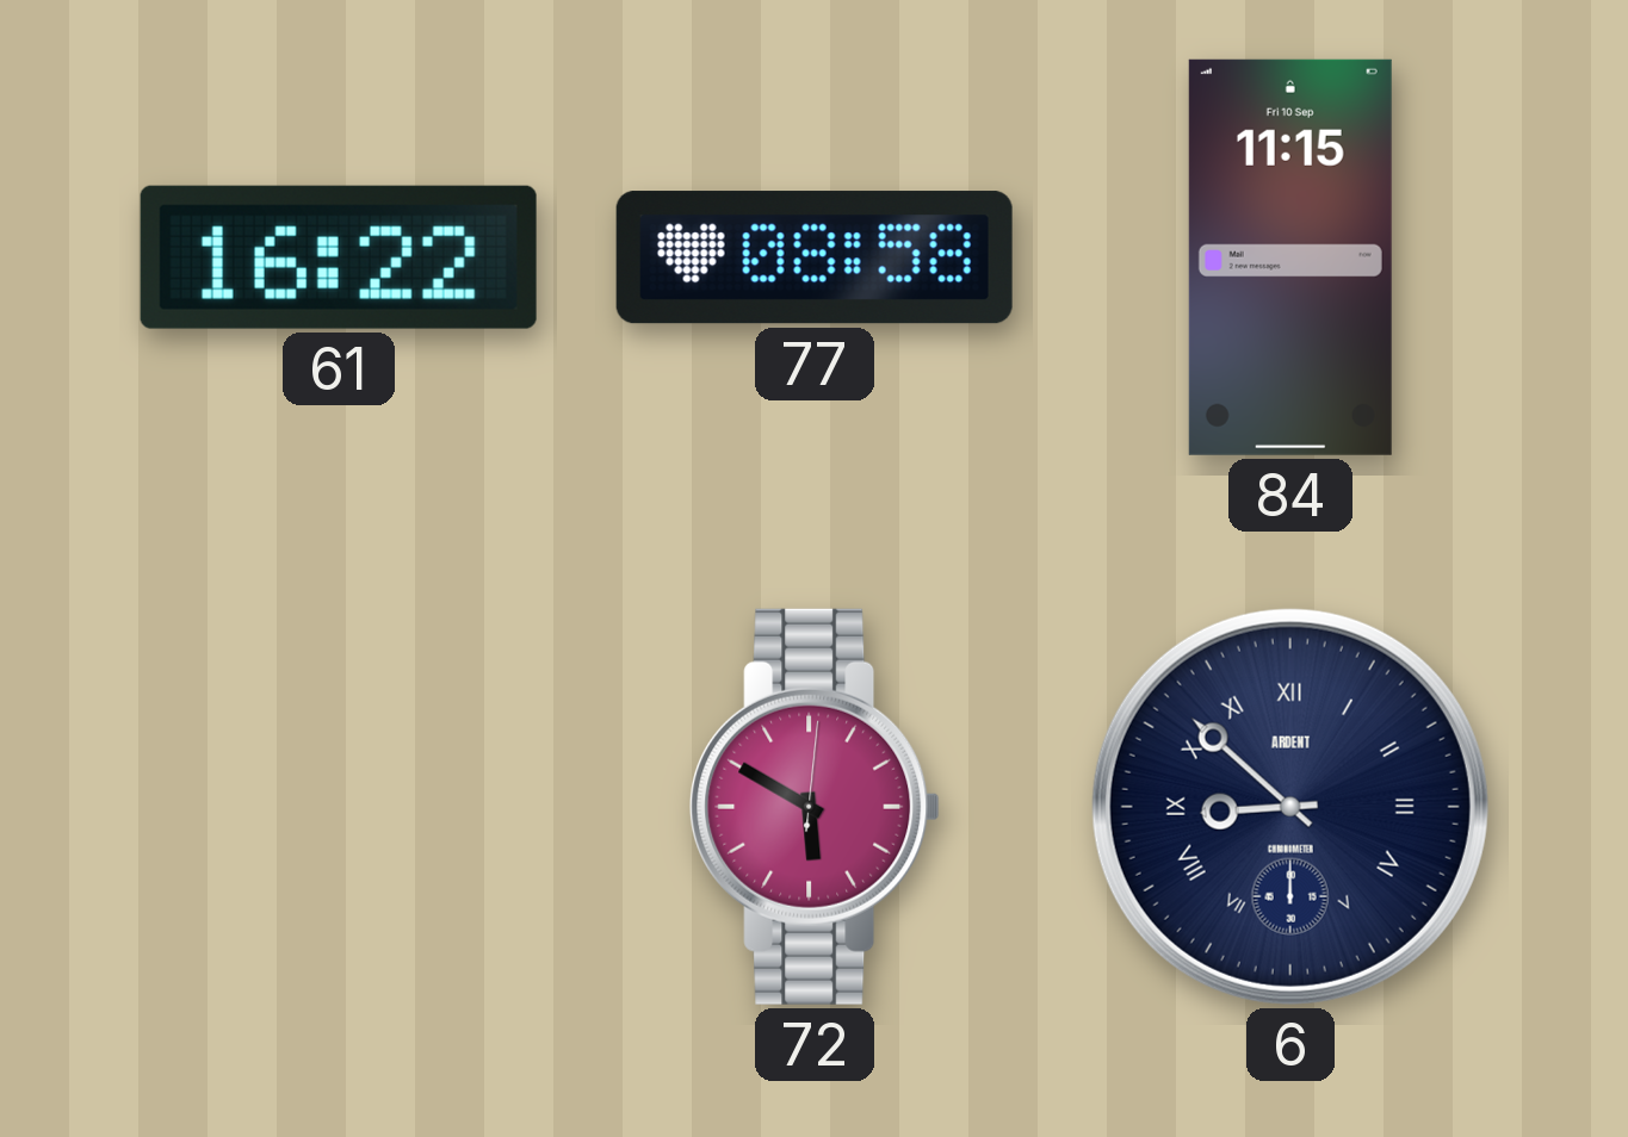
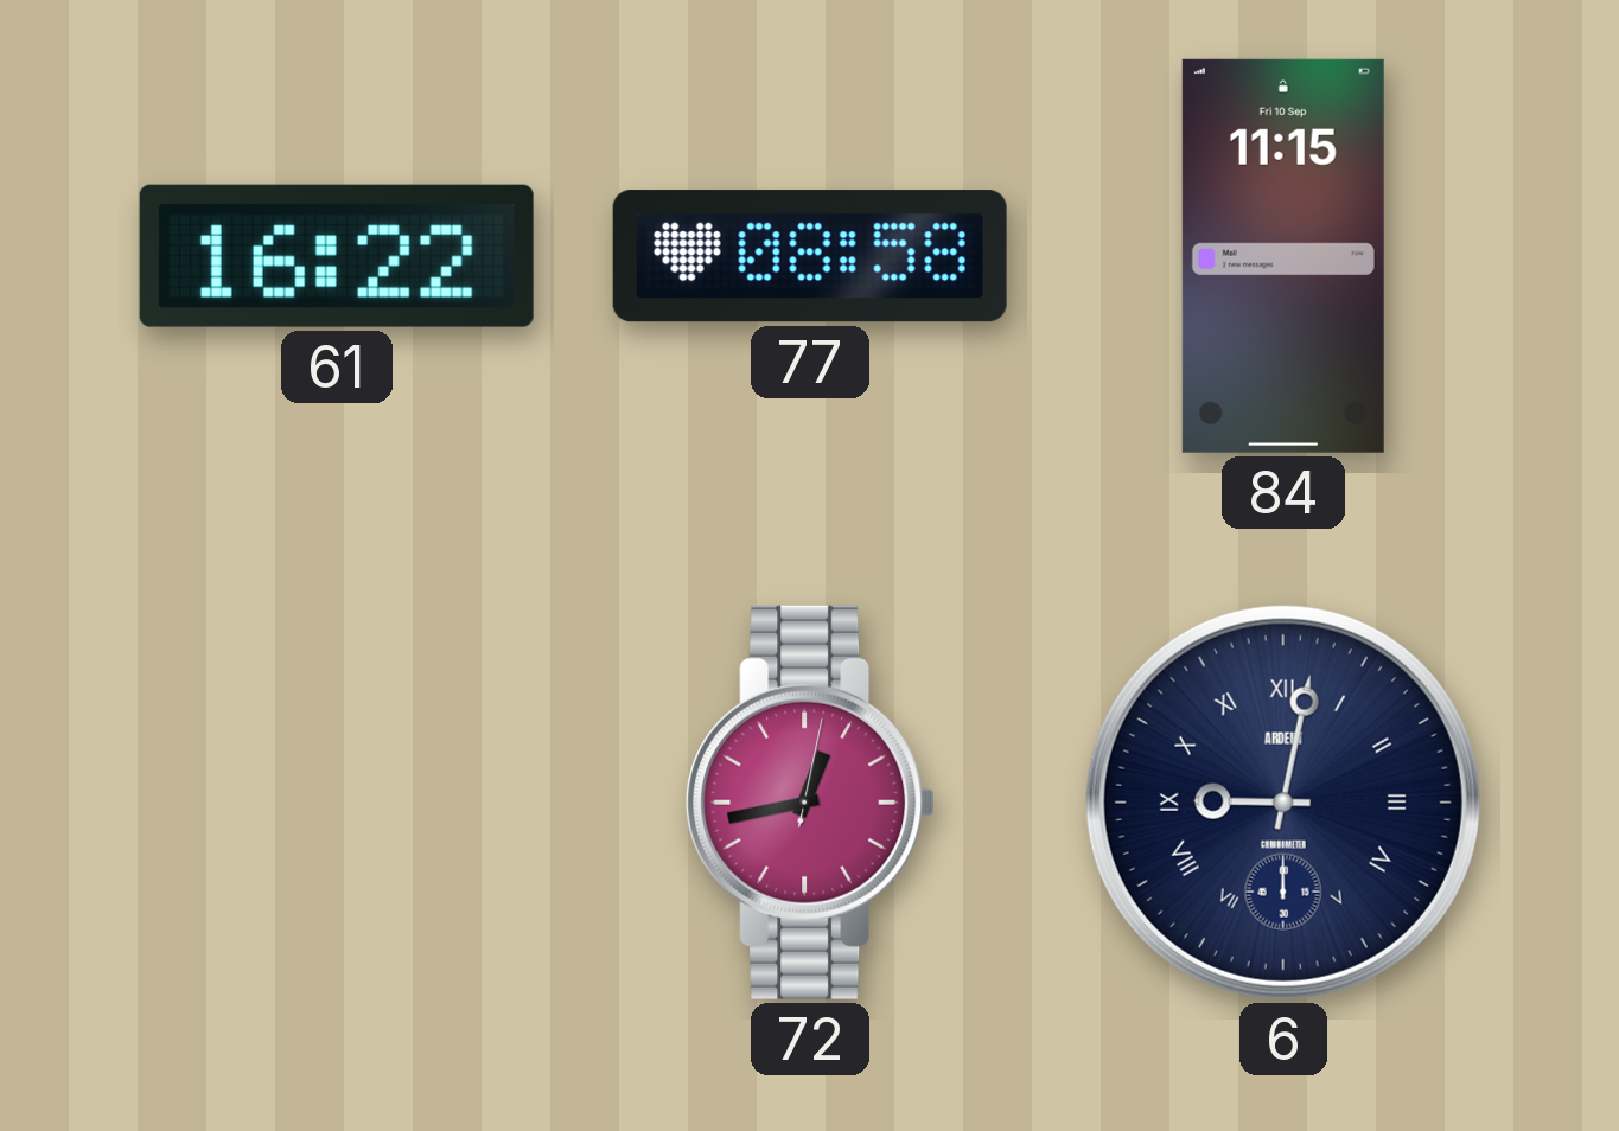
72: 5:50 -> 12:43
6: 8:52 -> 9:02
